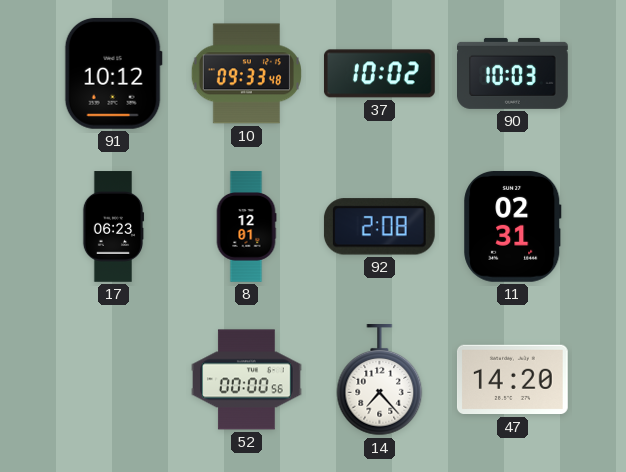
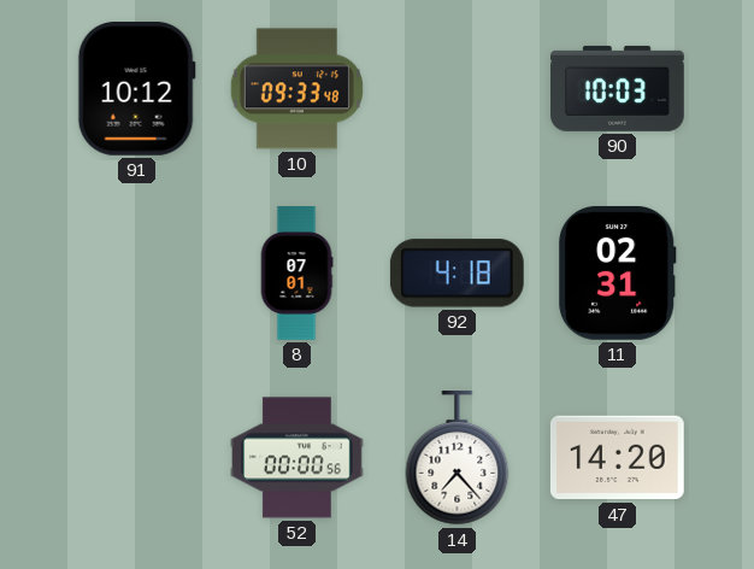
37: 10:02 -> none
17: 06:23 -> none
8: 12:01 -> 07:01
92: 2:08 -> 4:18
